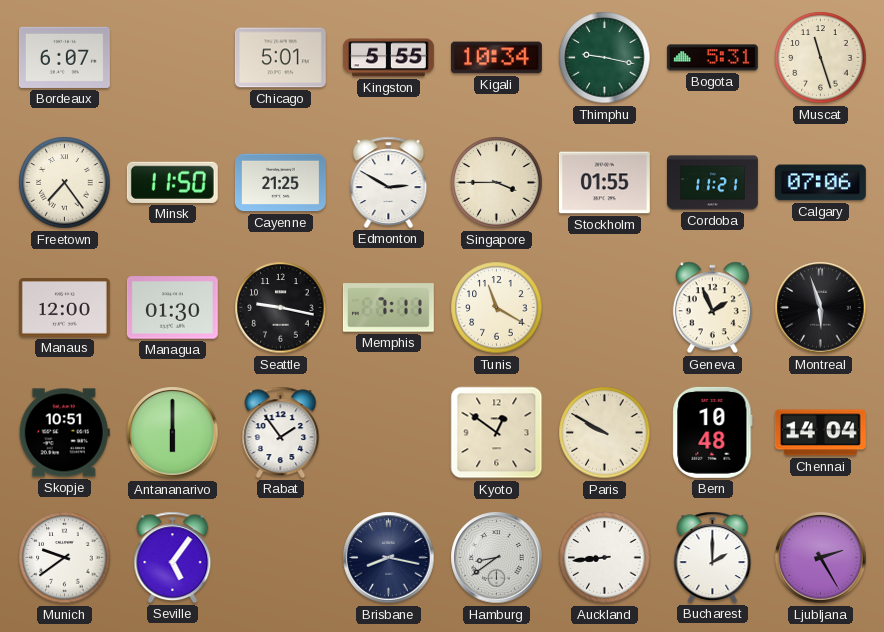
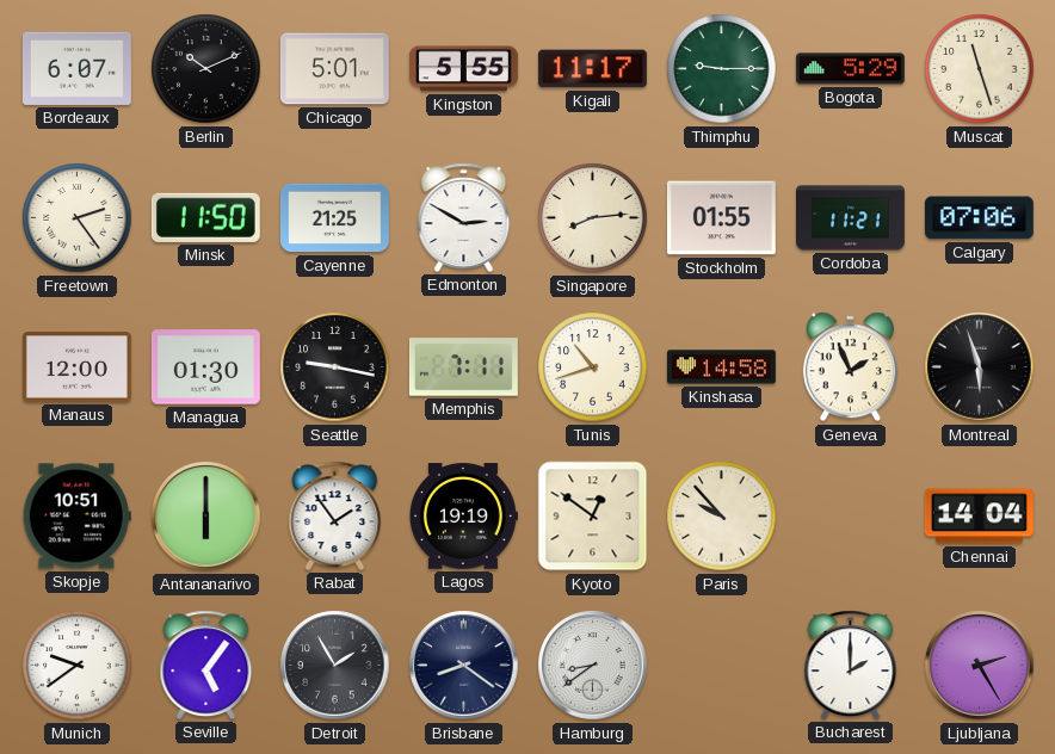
Berlin: none -> 10:11
Kigali: 10:34 -> 11:17
Thimphu: 9:17 -> 9:15
Bogota: 5:31 -> 5:29
Freetown: 7:24 -> 2:24
Singapore: 3:45 -> 8:14
Tunis: 11:20 -> 10:42
Kinshasa: none -> 14:58
Lagos: none -> 19:19
Paris: 9:50 -> 9:53
Bern: 10:48 -> none
Detroit: none -> 1:55
Brisbane: 8:17 -> 8:21
Auckland: 8:44 -> none
